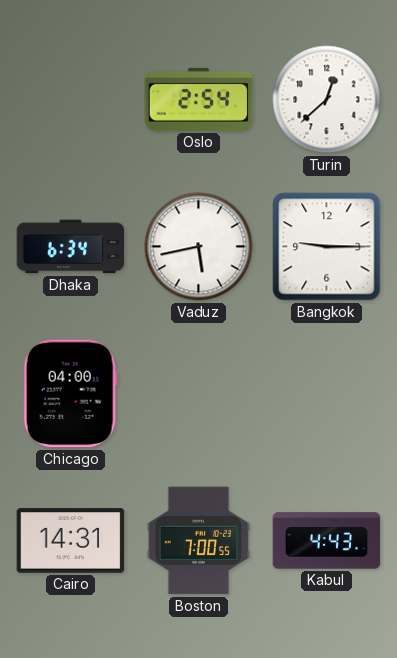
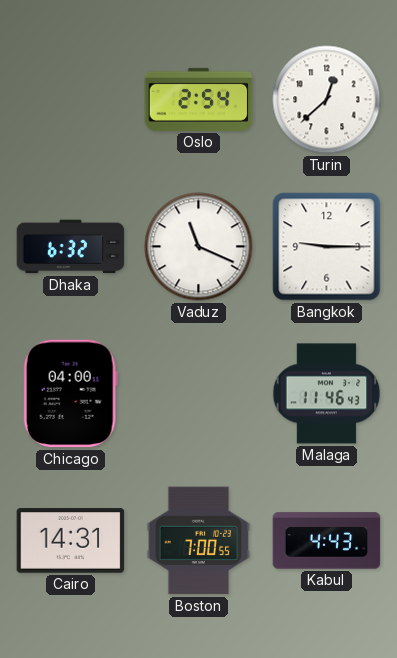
Dhaka: 6:34 -> 6:32
Vaduz: 5:43 -> 11:19
Malaga: none -> 11:46
